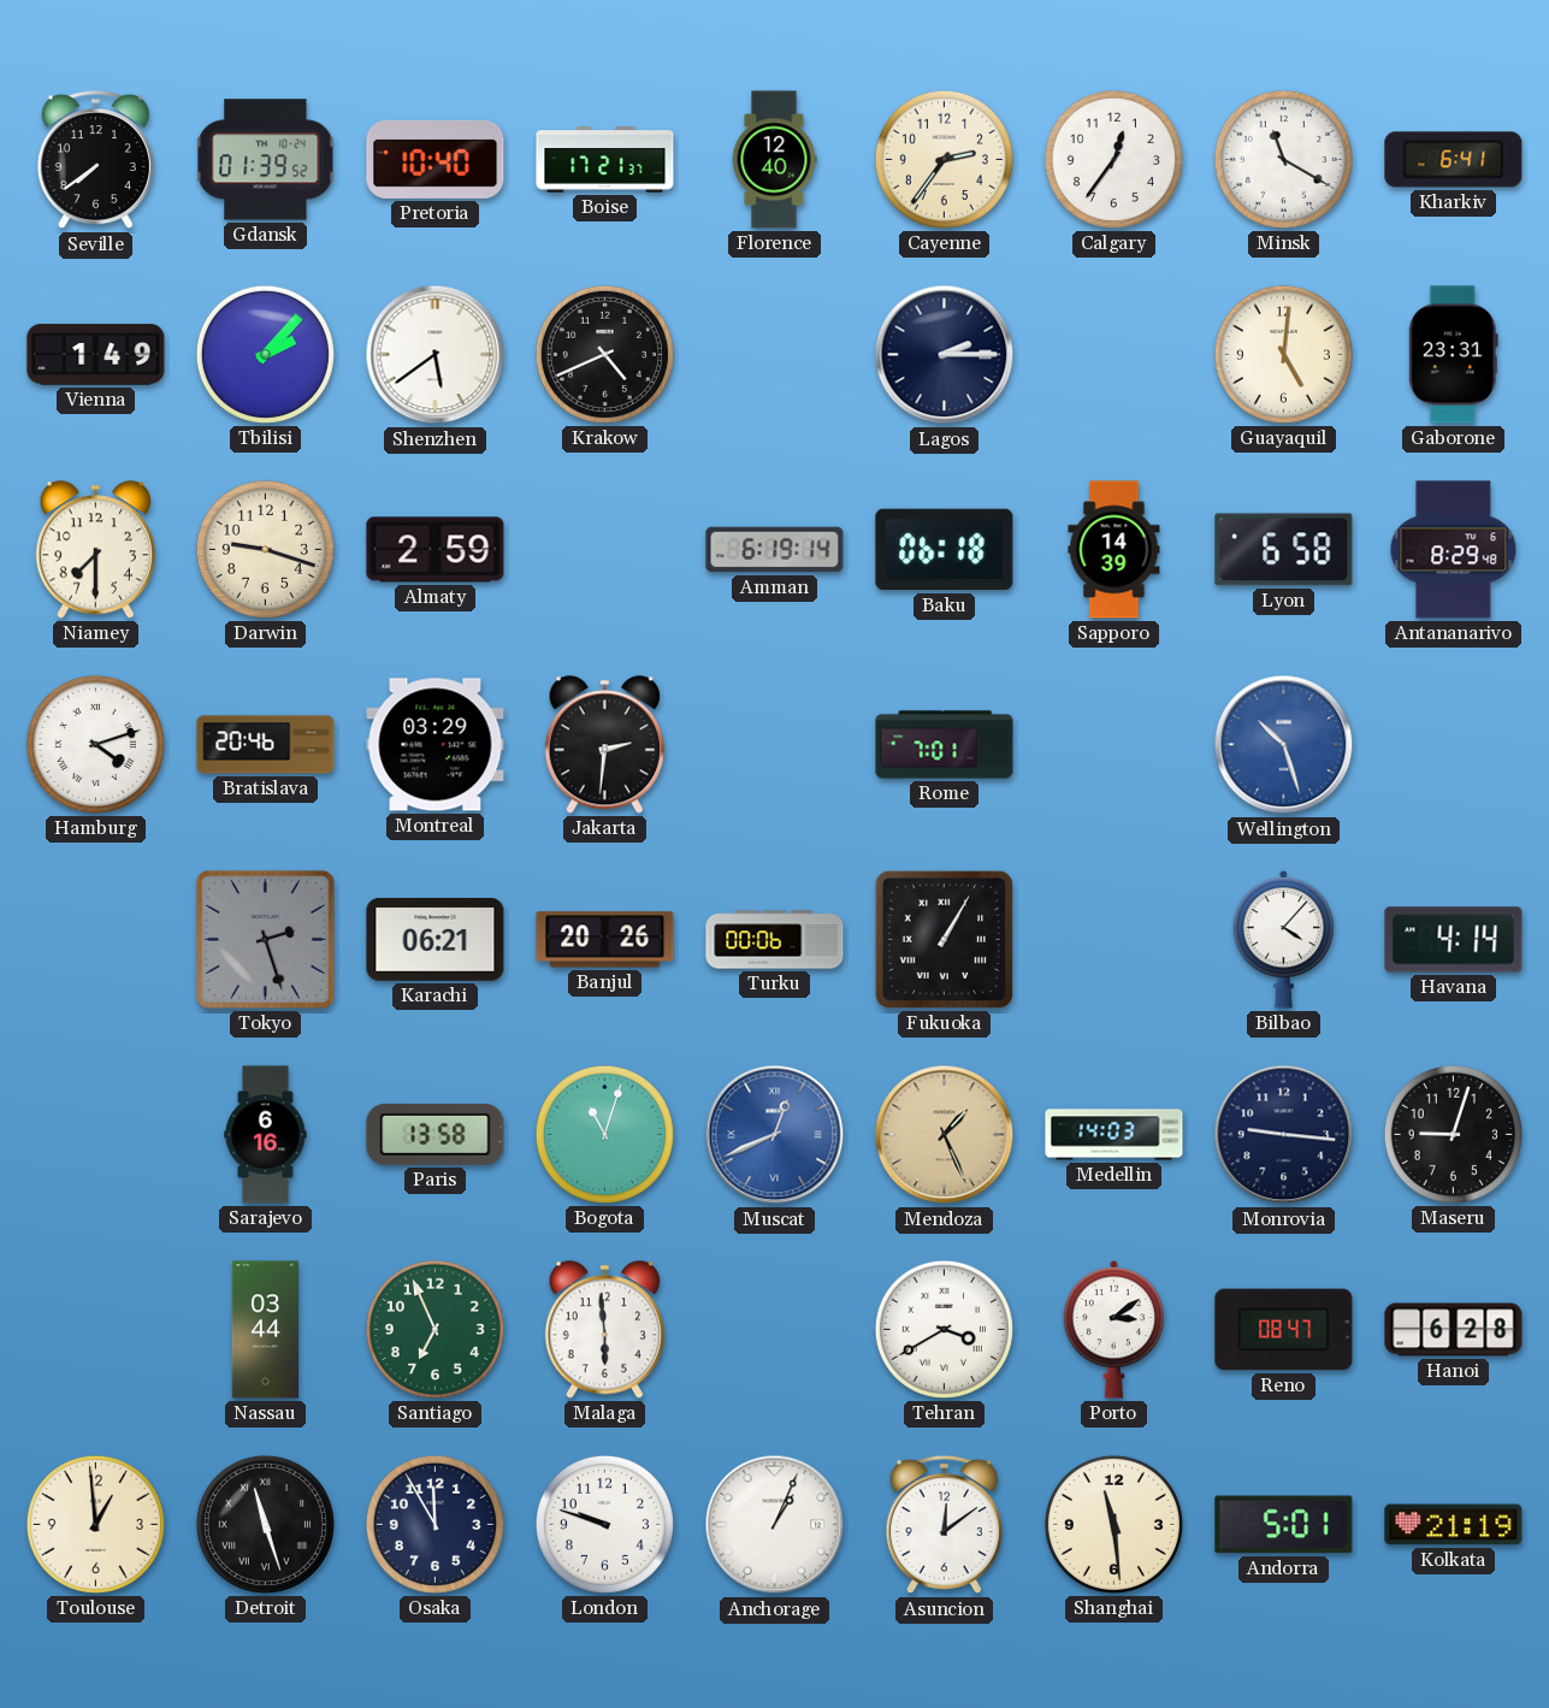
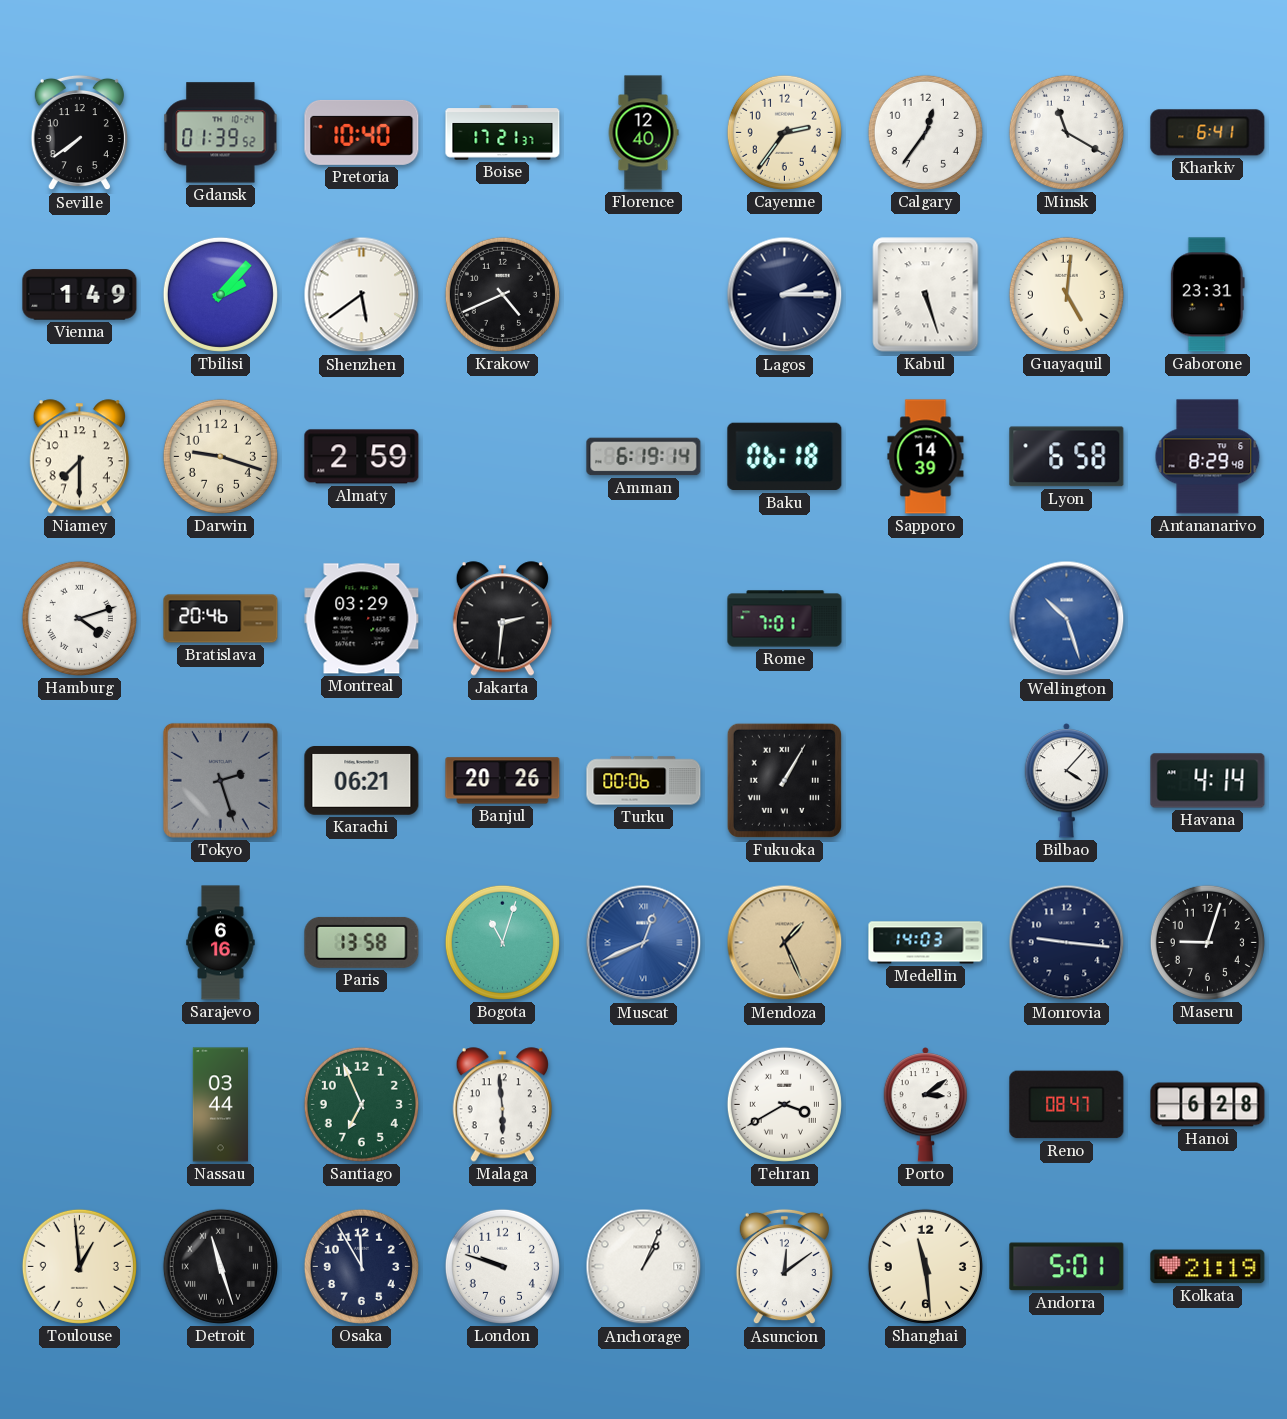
Kabul: none -> 5:27
